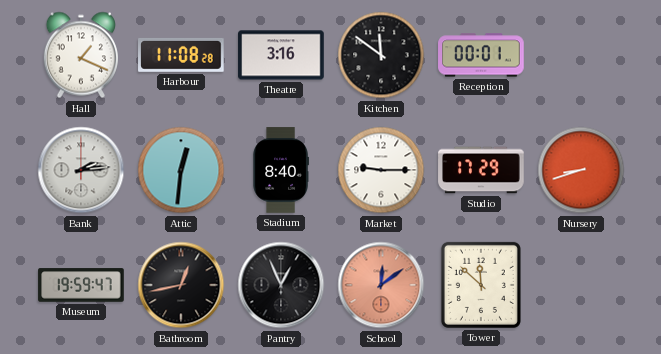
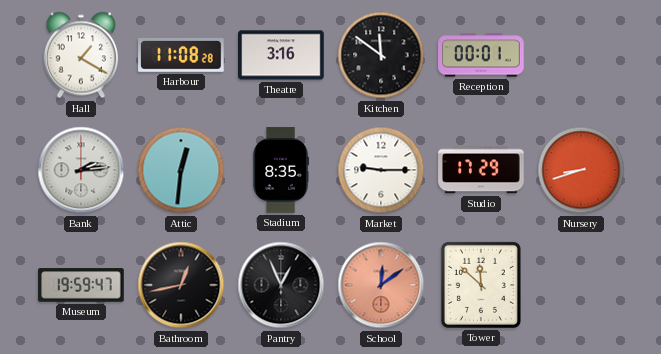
Hall: 1:19 -> 1:20
Stadium: 8:40 -> 8:35
